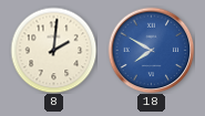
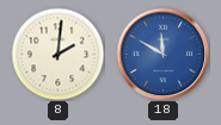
18: 7:50 -> 11:50
